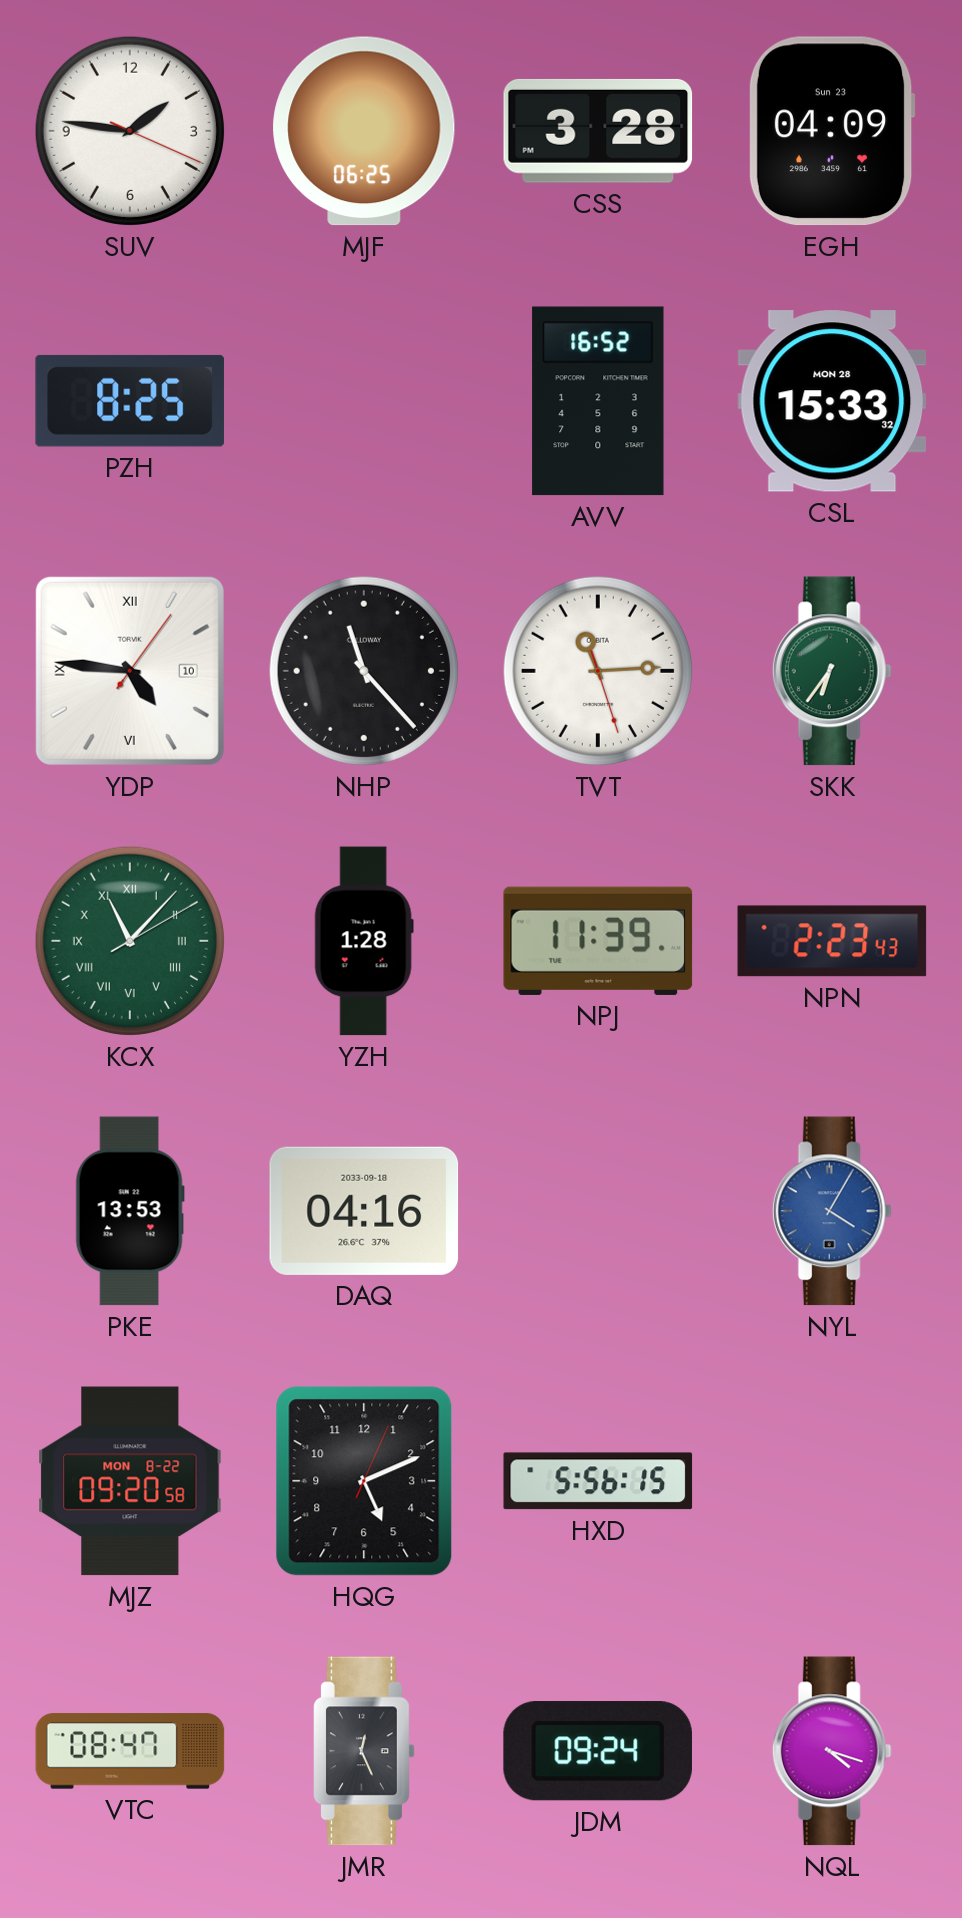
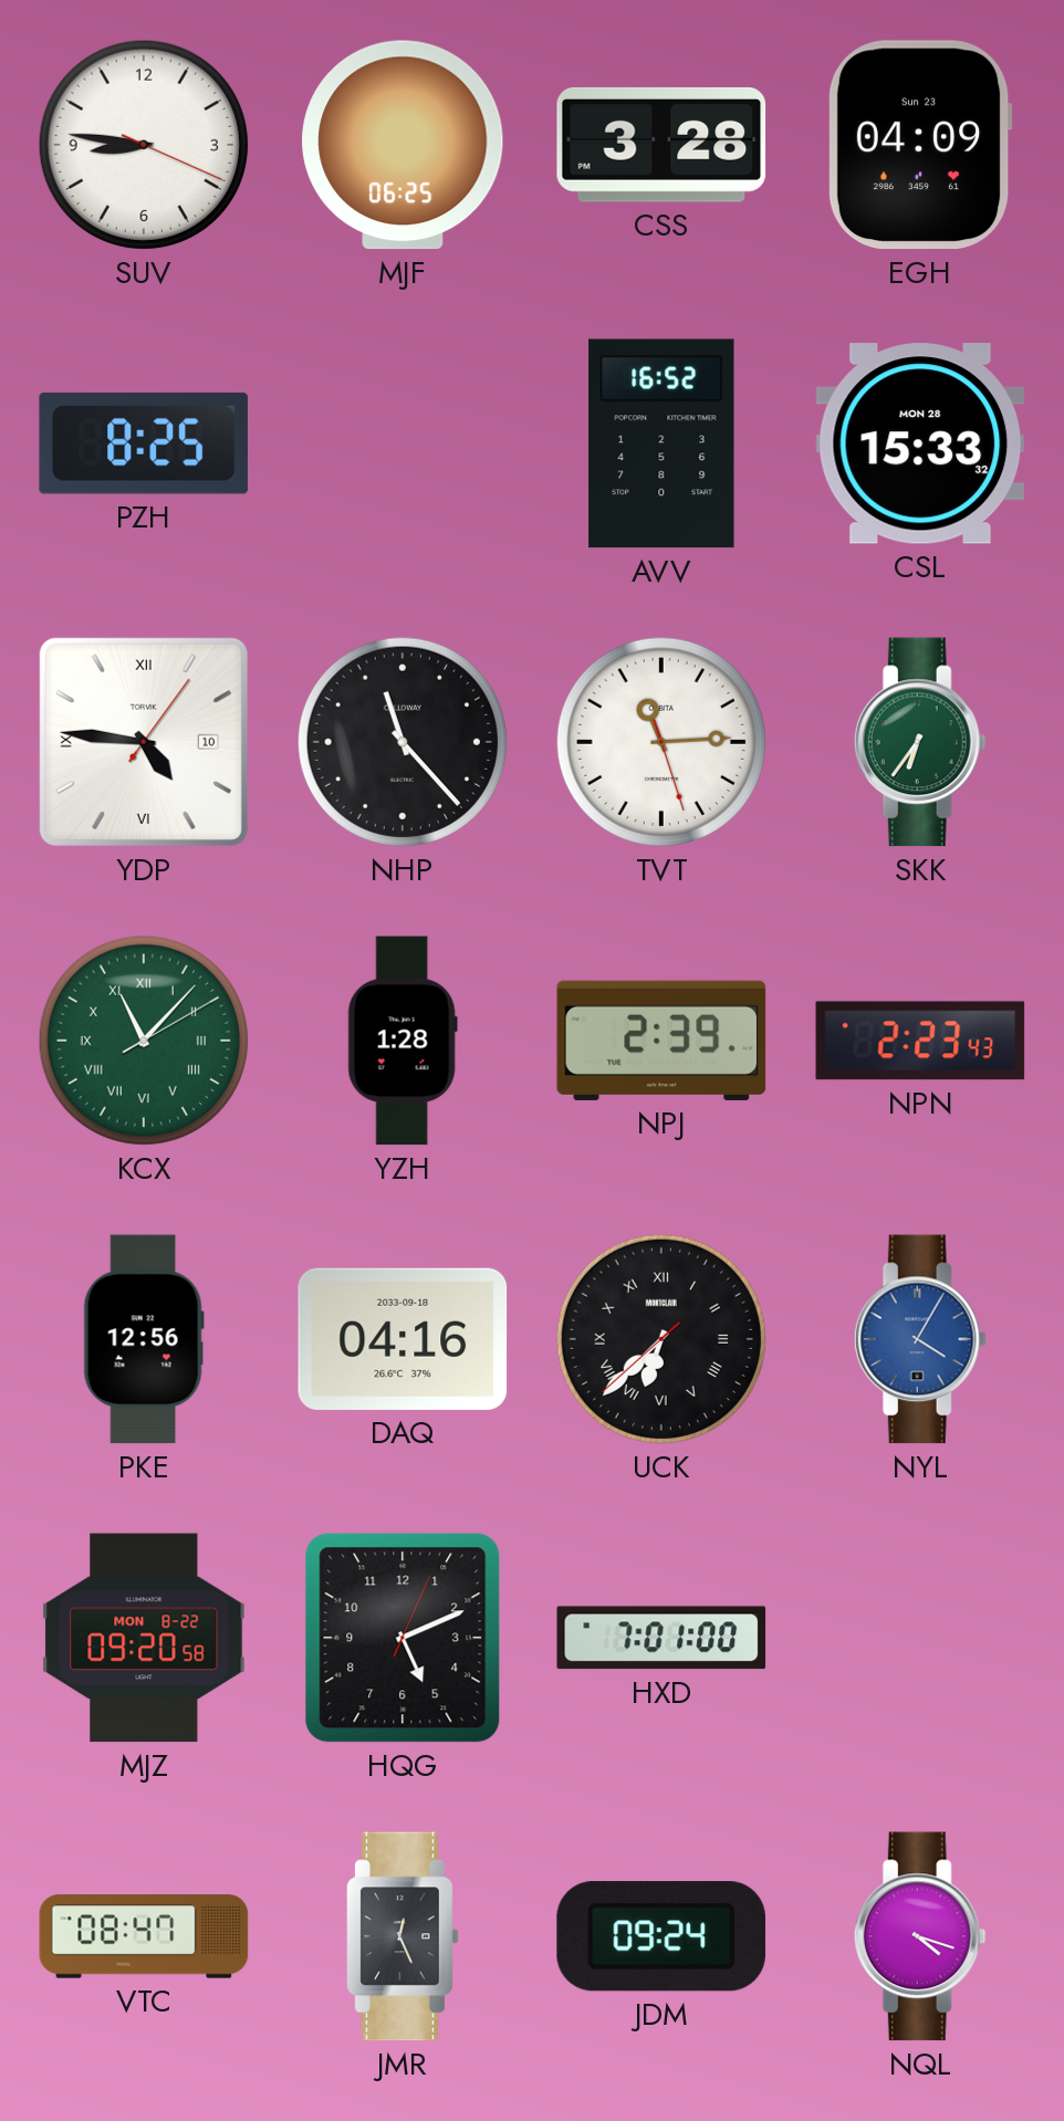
SUV: 1:46 -> 8:46
NPJ: 11:39 -> 2:39
PKE: 13:53 -> 12:56
UCK: none -> 6:37
HXD: 5:56 -> 7:01
